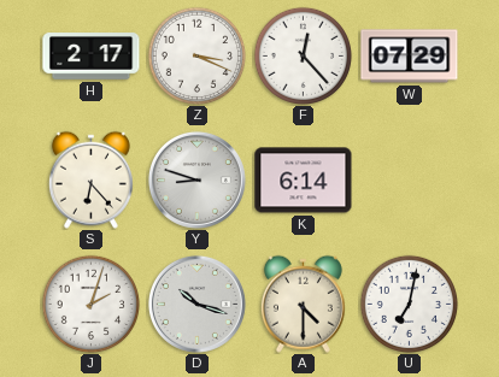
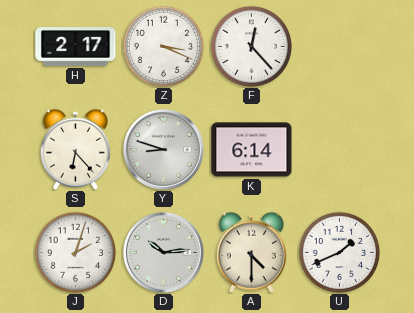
W: 07:29 -> none
D: 10:18 -> 10:14
U: 7:02 -> 1:41
